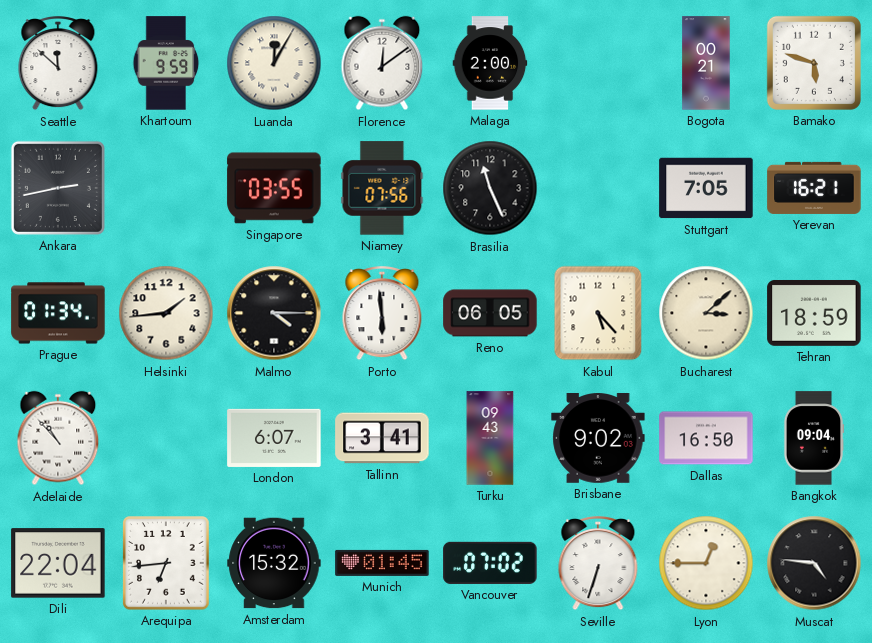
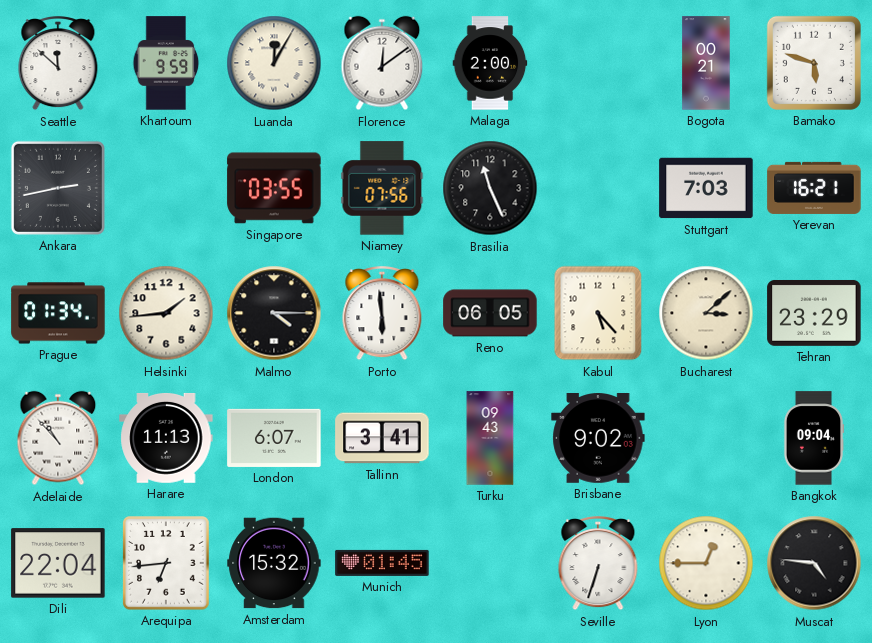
Stuttgart: 7:05 -> 7:03
Tehran: 18:59 -> 23:29
Harare: none -> 11:13
Dallas: 16:50 -> none
Vancouver: 07:02 -> none
